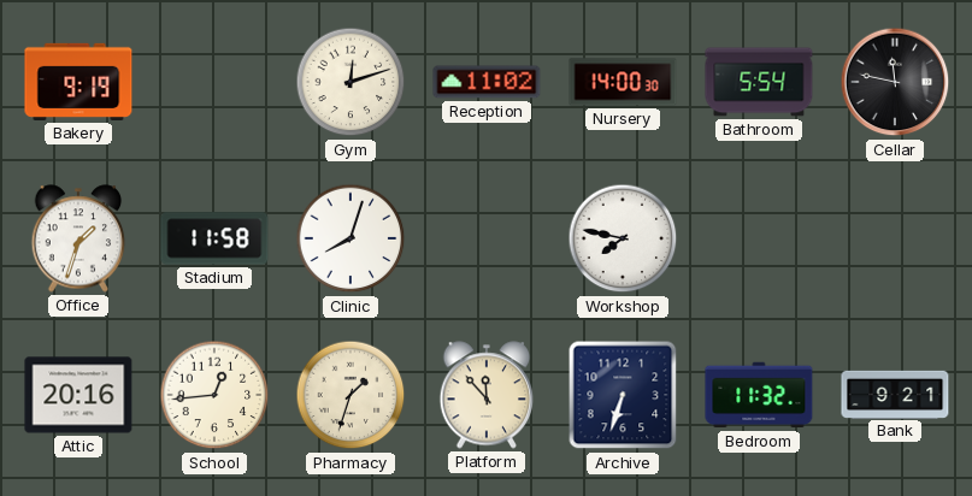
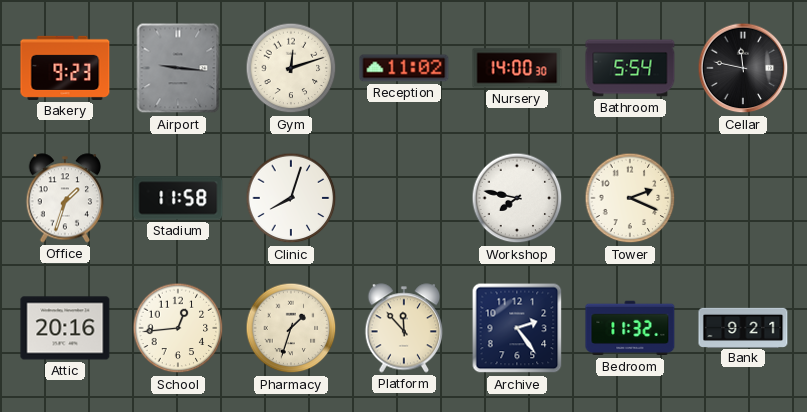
Bakery: 9:19 -> 9:23
Airport: none -> 9:16
Tower: none -> 2:19
Archive: 6:33 -> 2:24
